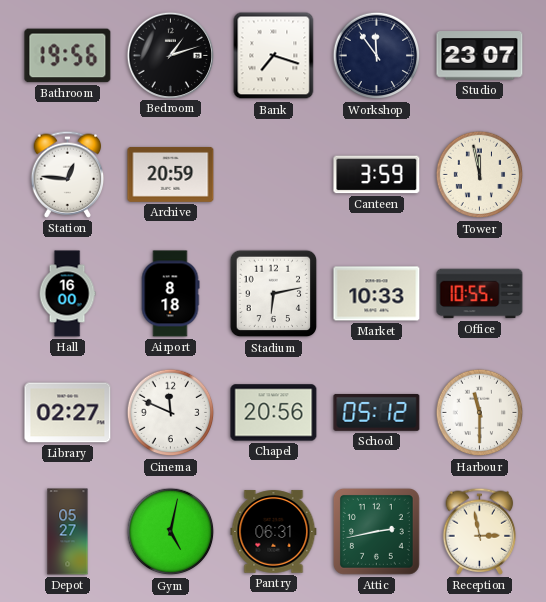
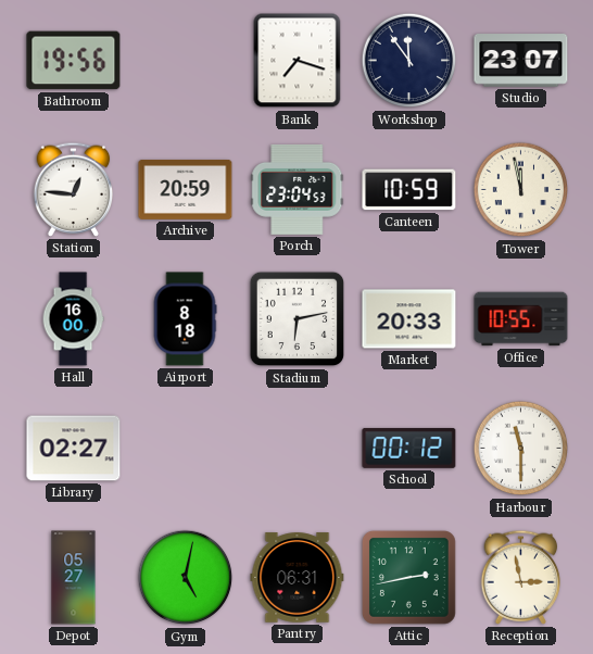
Bedroom: 1:12 -> none
Porch: none -> 23:04
Canteen: 3:59 -> 10:59
Market: 10:33 -> 20:33
Cinema: 11:49 -> none
Chapel: 20:56 -> none
School: 05:12 -> 00:12
